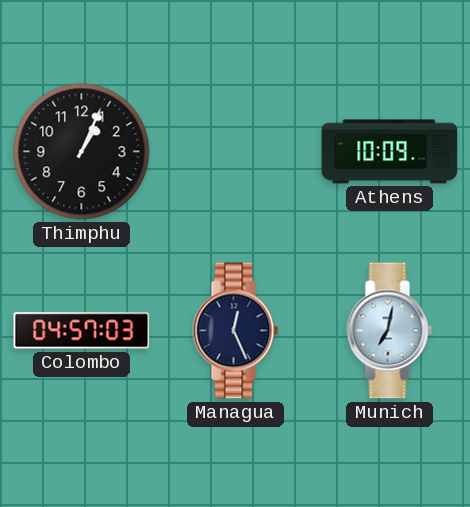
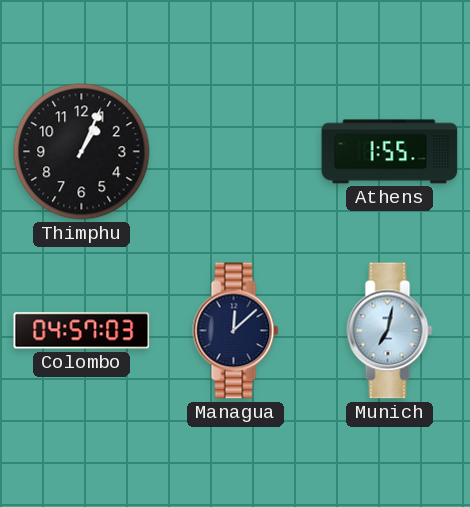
Athens: 10:09 -> 1:55
Managua: 12:26 -> 12:08
